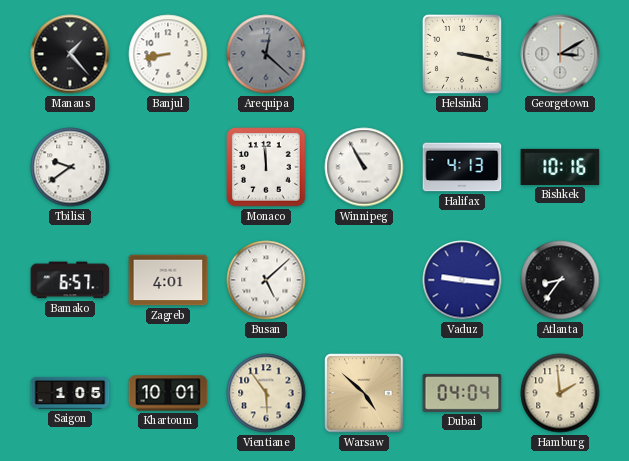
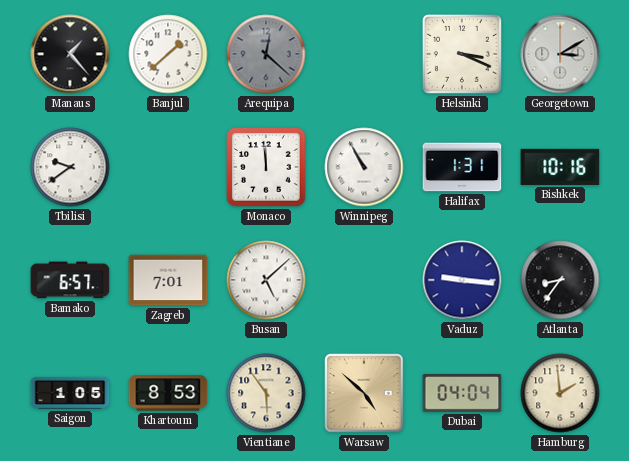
Banjul: 8:43 -> 1:38
Helsinki: 3:17 -> 3:19
Halifax: 4:13 -> 1:31
Zagreb: 4:01 -> 7:01
Khartoum: 10:01 -> 8:53
